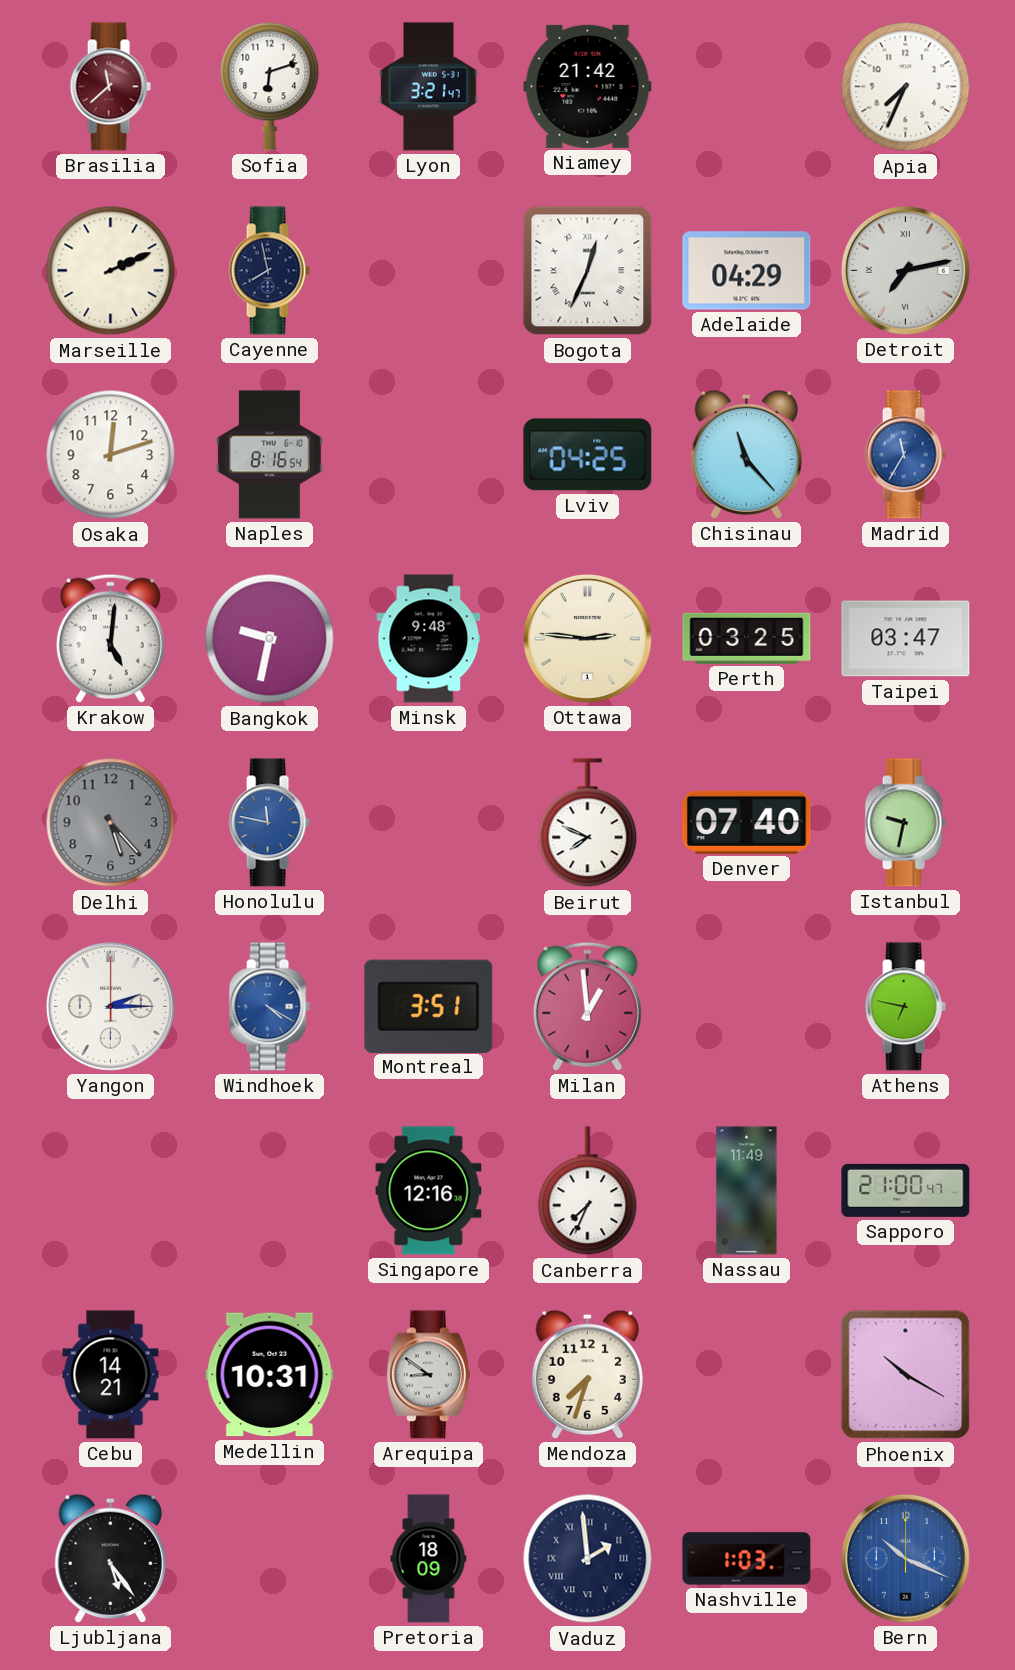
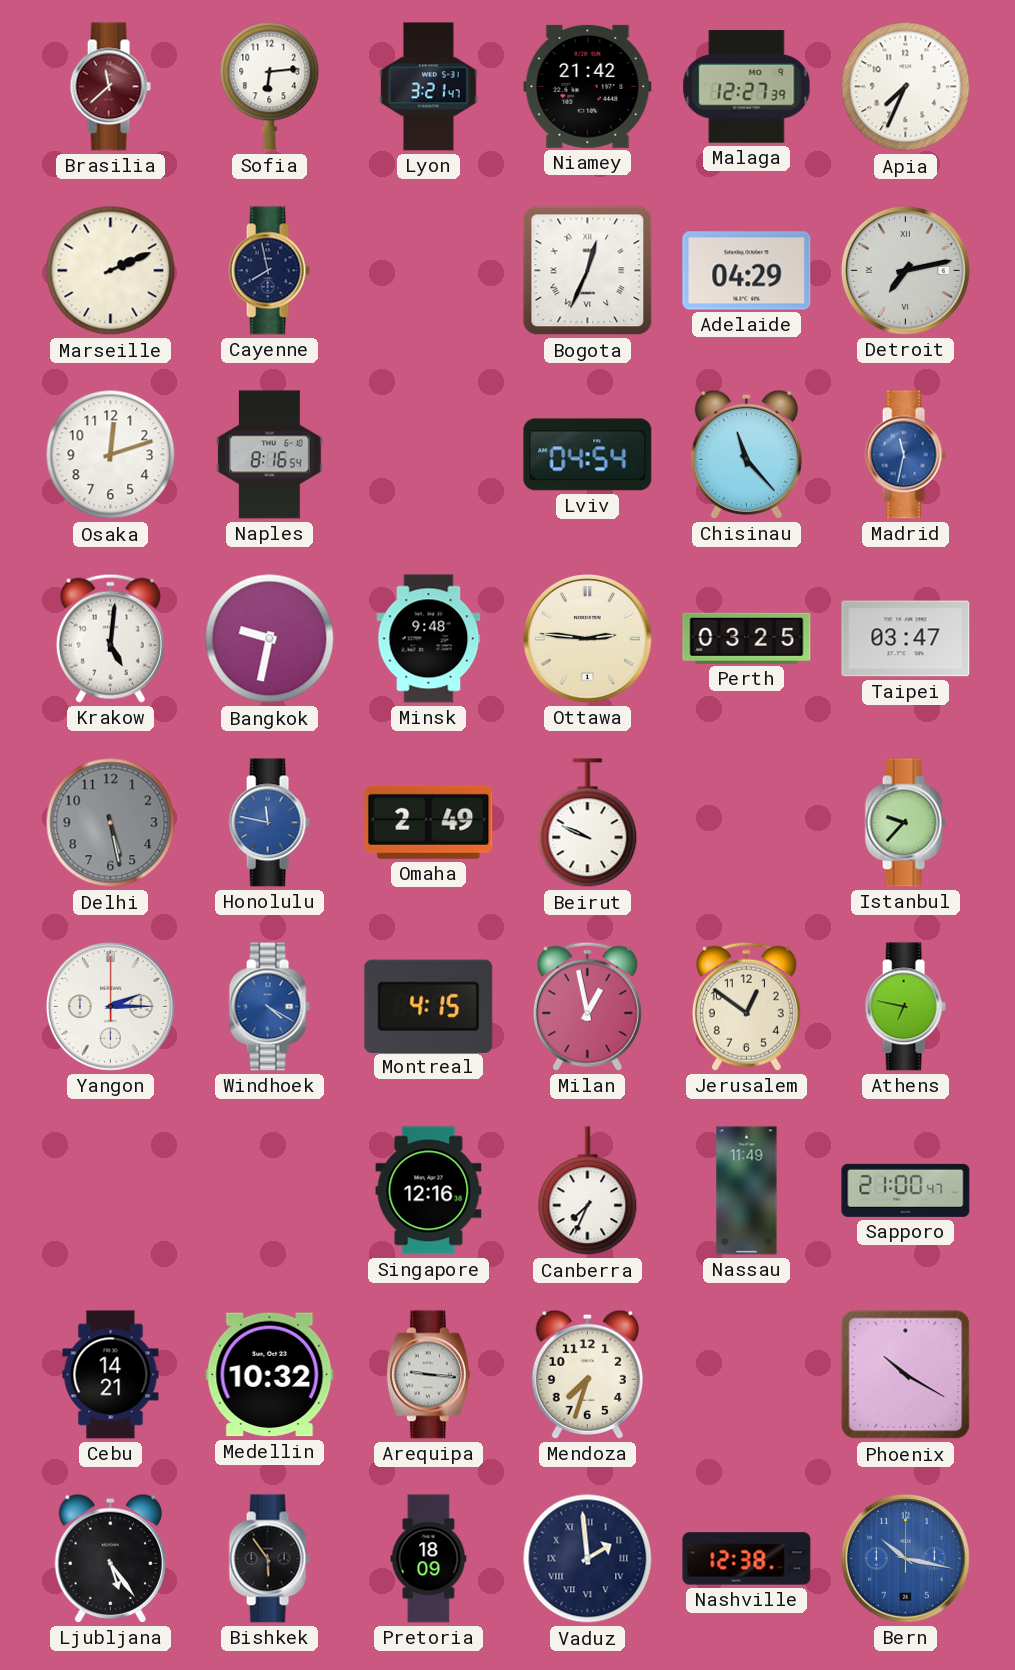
Sofia: 6:12 -> 6:14
Malaga: none -> 12:27
Lviv: 04:25 -> 04:54
Madrid: 11:35 -> 11:32
Delhi: 5:23 -> 5:28
Omaha: none -> 2:49
Beirut: 7:49 -> 9:49
Denver: 07:40 -> none
Istanbul: 9:32 -> 9:37
Montreal: 3:51 -> 4:15
Milan: 12:59 -> 12:58
Jerusalem: none -> 12:51
Medellin: 10:31 -> 10:32
Arequipa: 8:51 -> 9:16
Bishkek: none -> 5:54
Nashville: 1:03 -> 12:38
Bern: 10:19 -> 10:17
